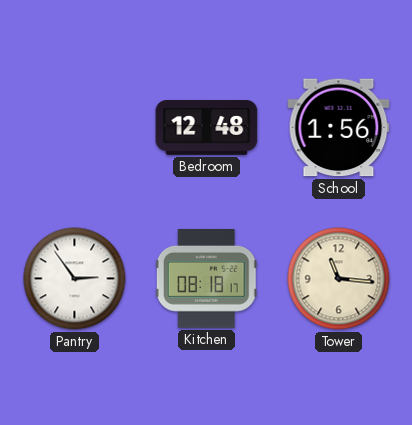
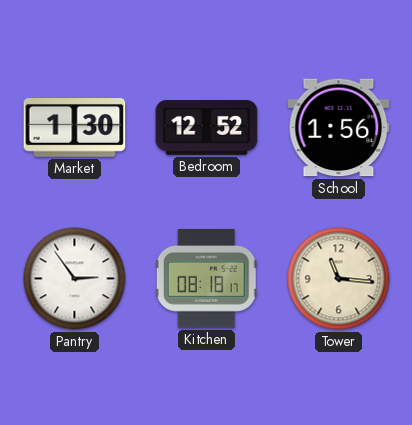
Market: none -> 1:30
Bedroom: 12:48 -> 12:52
